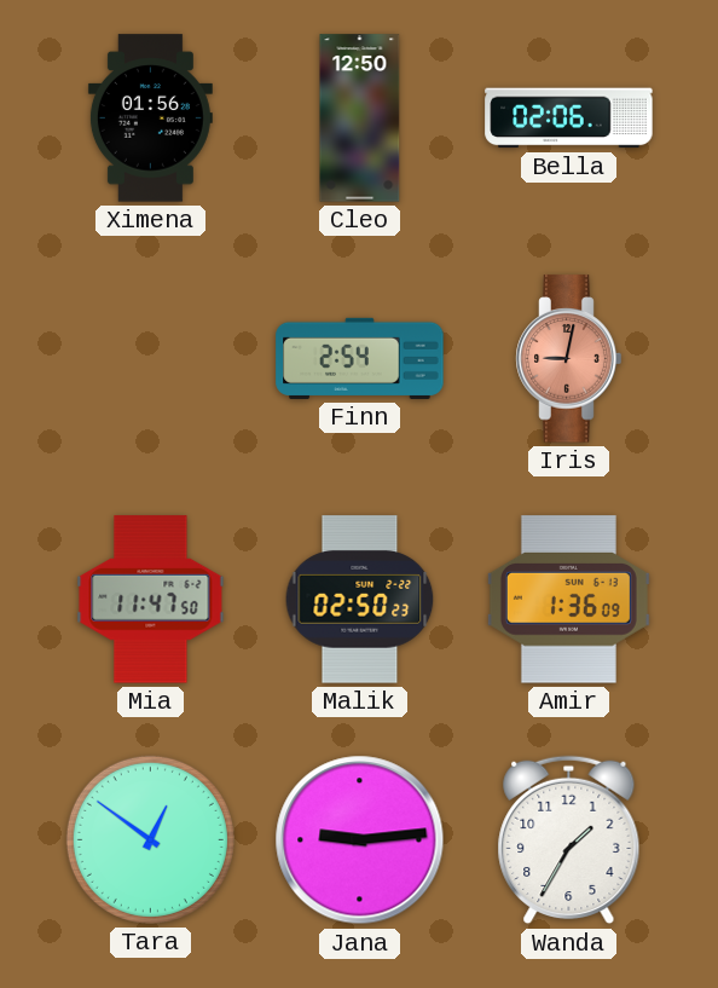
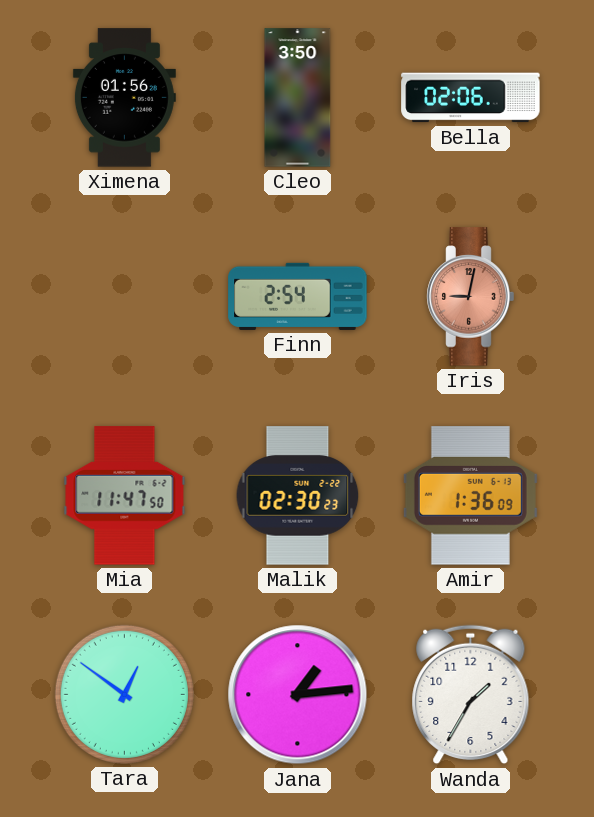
Cleo: 12:50 -> 3:50
Malik: 02:50 -> 02:30
Jana: 9:14 -> 1:14
